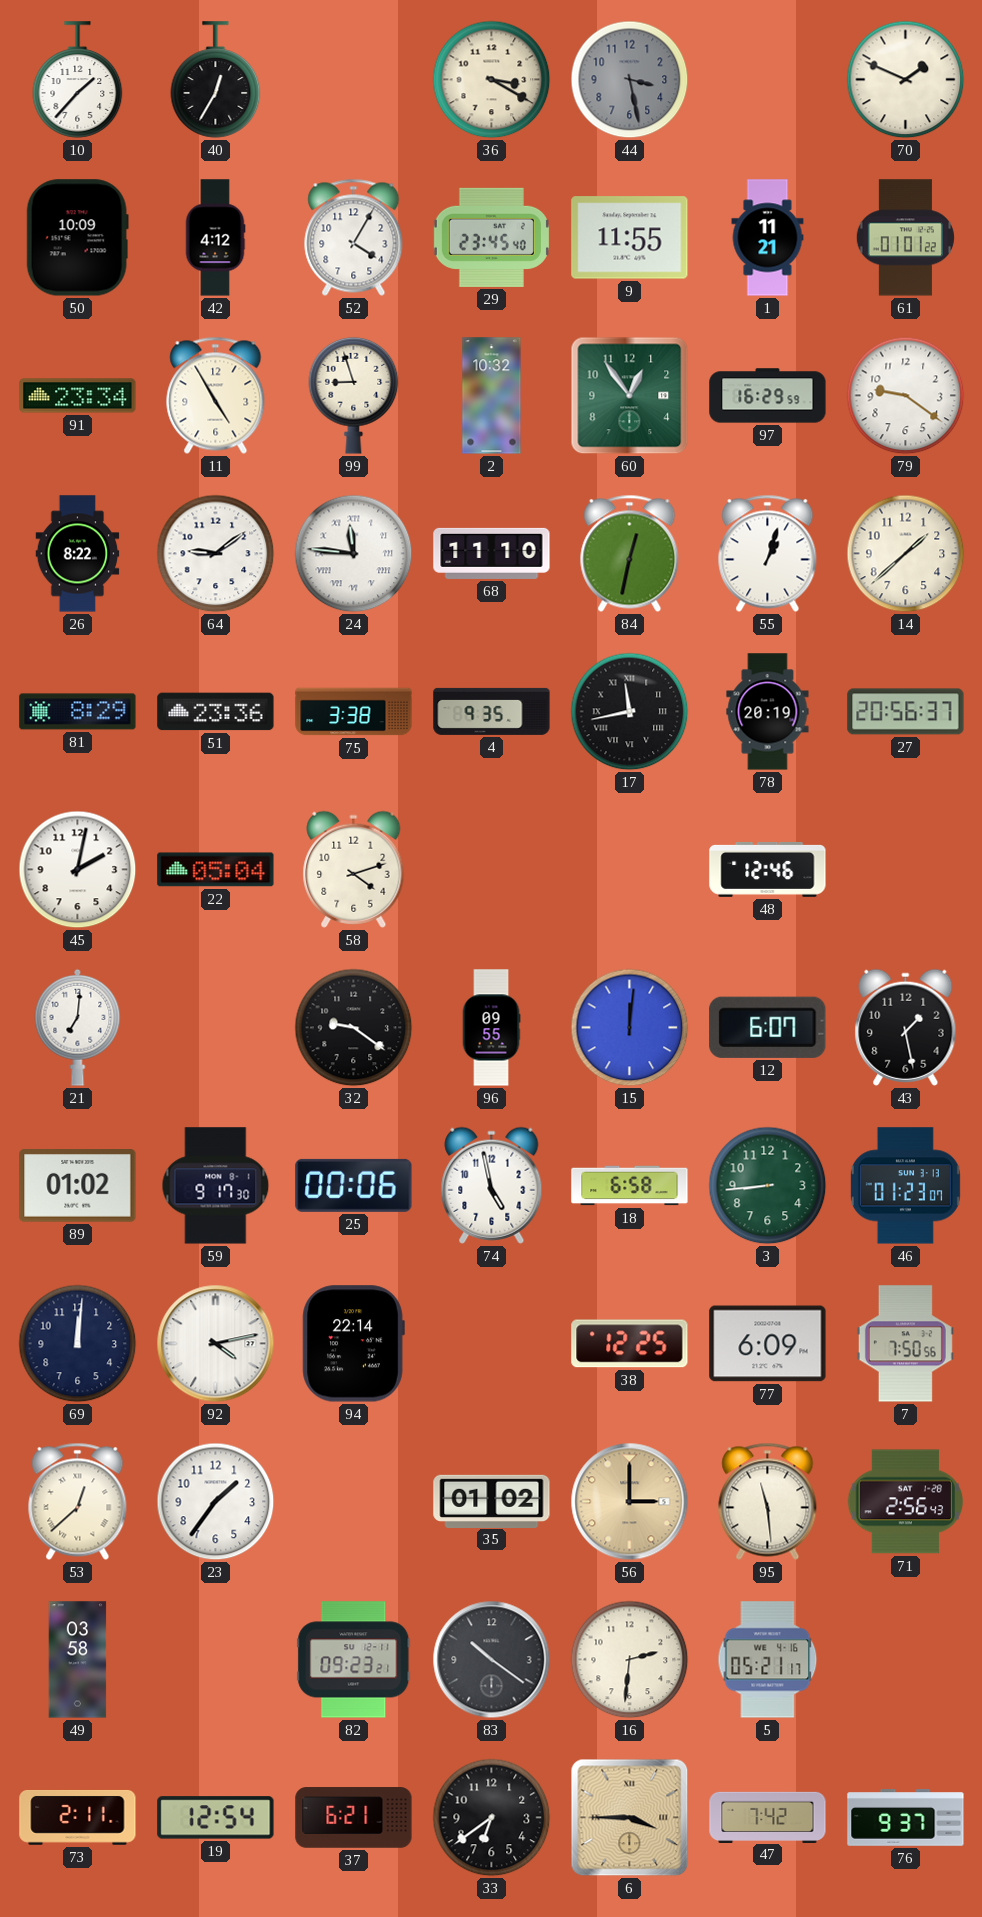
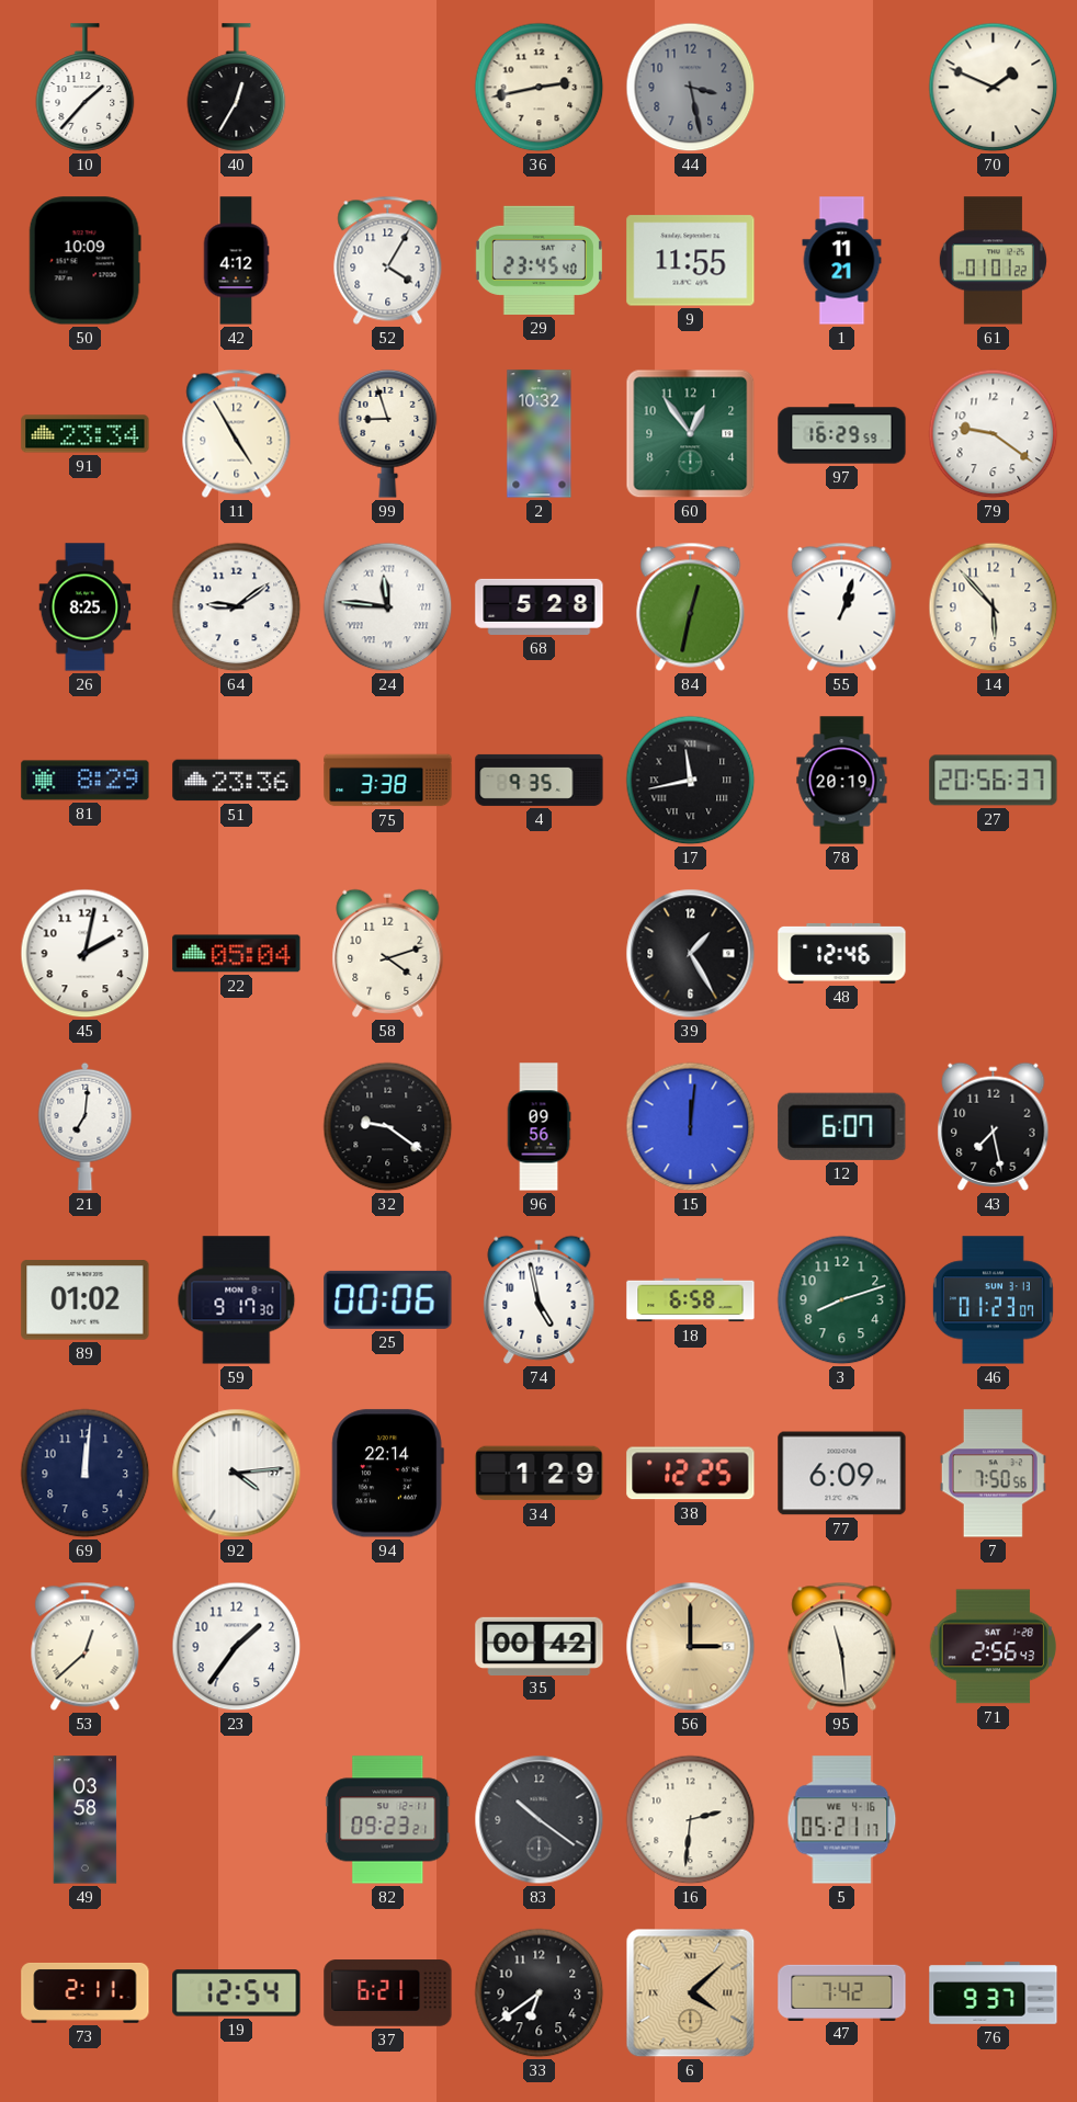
36: 3:20 -> 2:43
26: 8:22 -> 8:25
68: 11:10 -> 5:28
14: 1:38 -> 5:53
39: none -> 1:25
96: 09:55 -> 09:56
43: 1:28 -> 7:28
3: 8:44 -> 8:12
92: 4:13 -> 4:14
34: none -> 1:29
35: 01:02 -> 00:42
6: 3:45 -> 4:08
